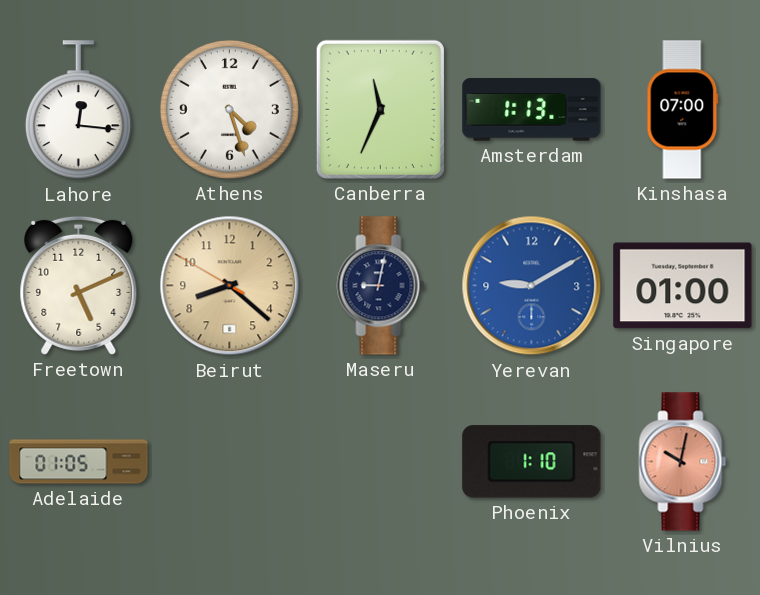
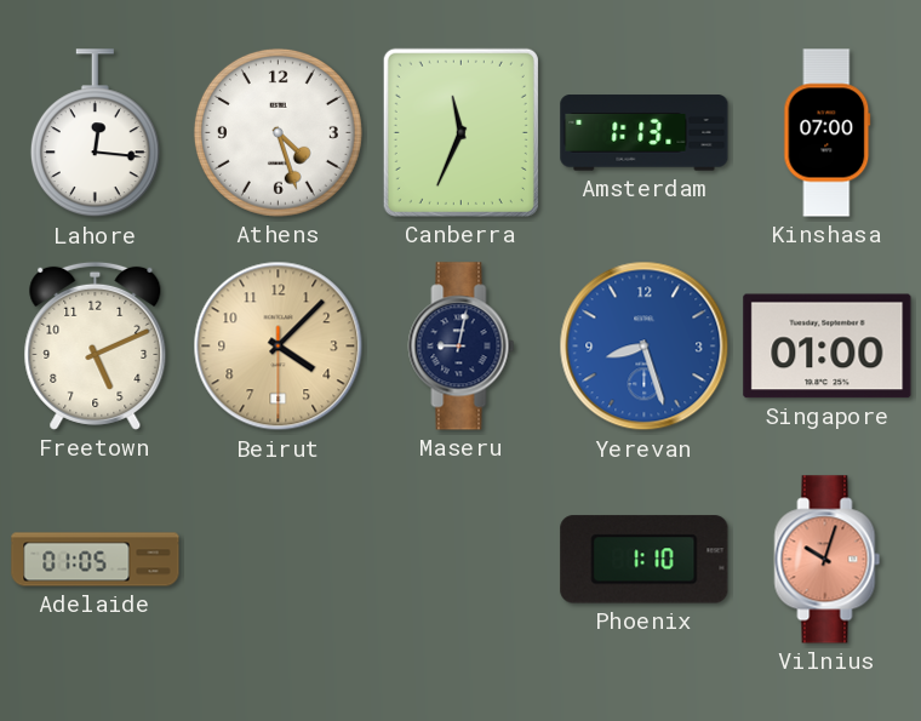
Beirut: 8:21 -> 4:07
Yerevan: 9:10 -> 8:27
Vilnius: 10:02 -> 10:03
